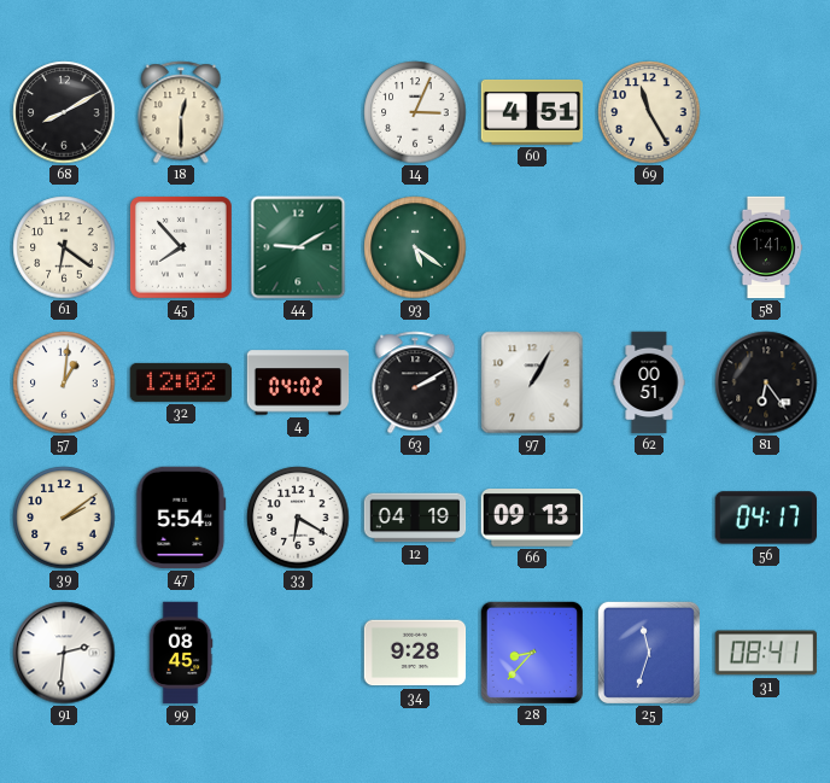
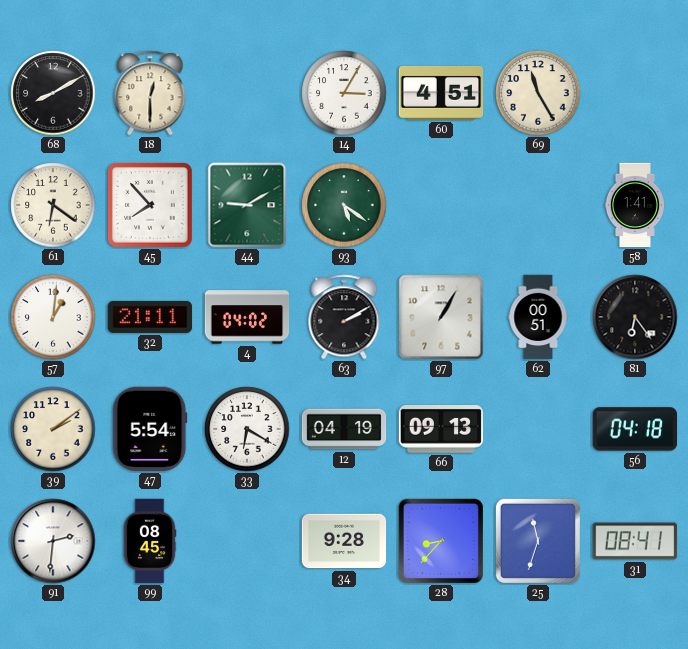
14: 3:04 -> 3:05
32: 12:02 -> 21:11
56: 04:17 -> 04:18
